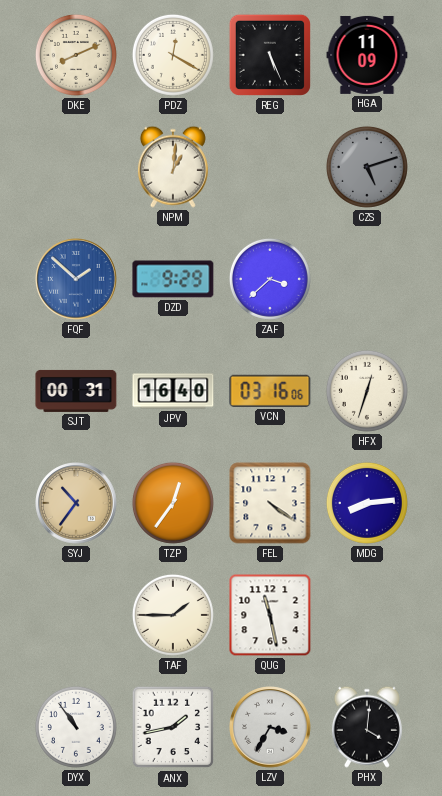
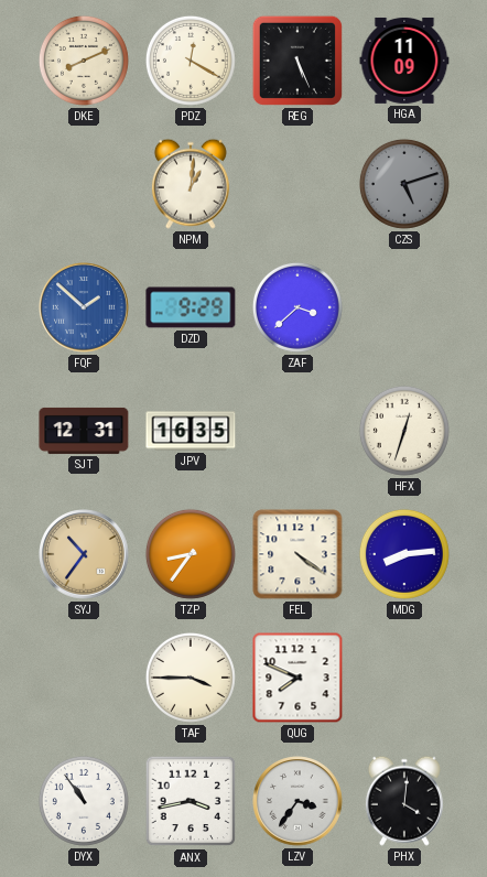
SJT: 00:31 -> 12:31
JPV: 16:40 -> 16:35
VCN: 03:16 -> none
TZP: 12:36 -> 8:36
TAF: 1:45 -> 3:45
QUG: 11:28 -> 7:49
ANX: 1:43 -> 3:43
LZV: 3:35 -> 3:36
